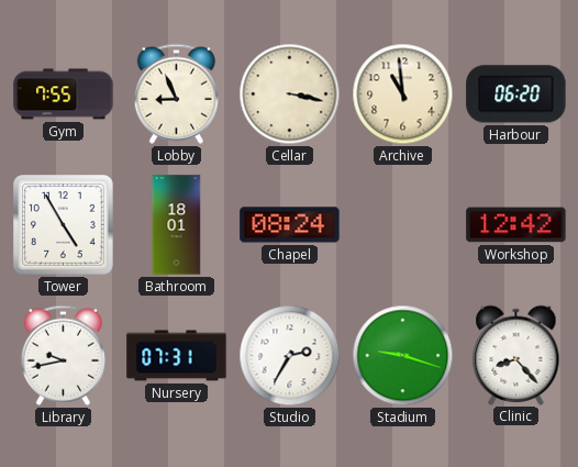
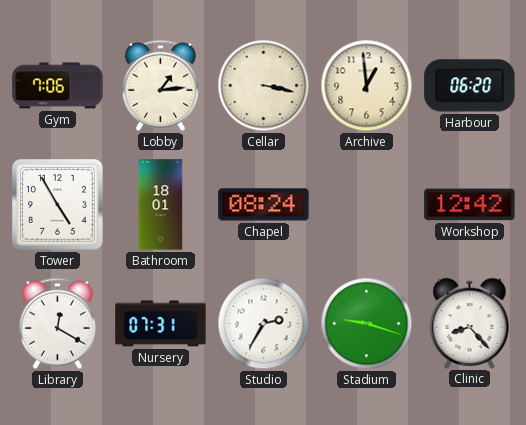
Gym: 7:55 -> 7:06
Lobby: 8:56 -> 1:14
Archive: 10:59 -> 12:59
Library: 9:43 -> 12:20
